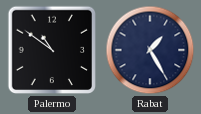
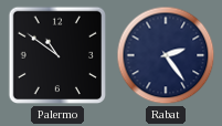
Rabat: 1:25 -> 2:24
